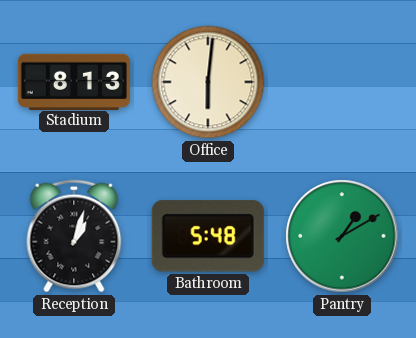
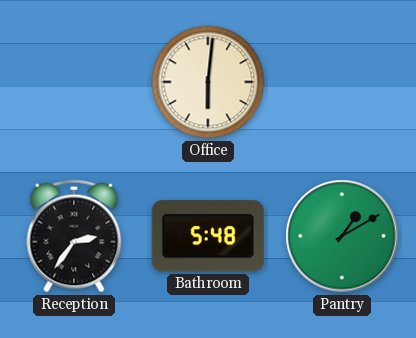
Stadium: 8:13 -> none
Reception: 1:03 -> 2:36
